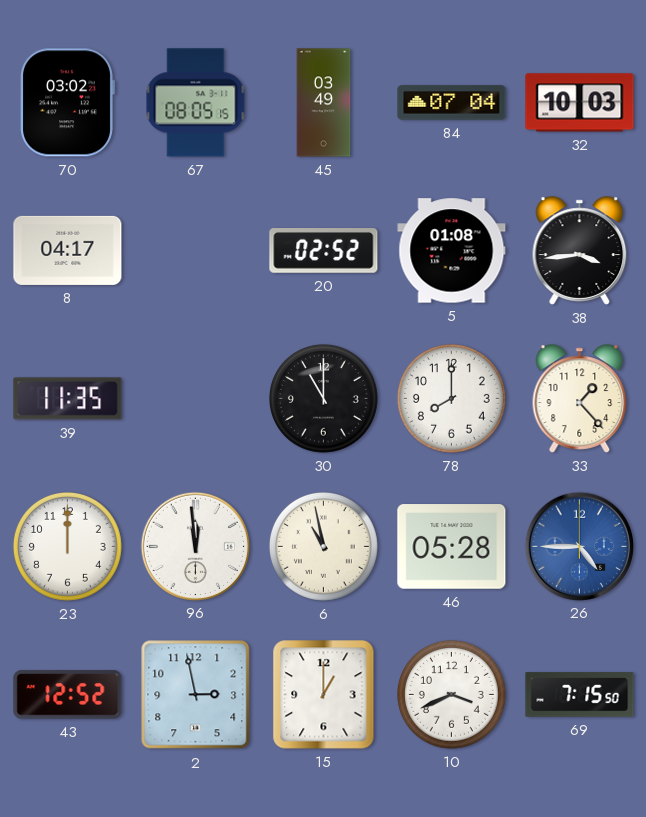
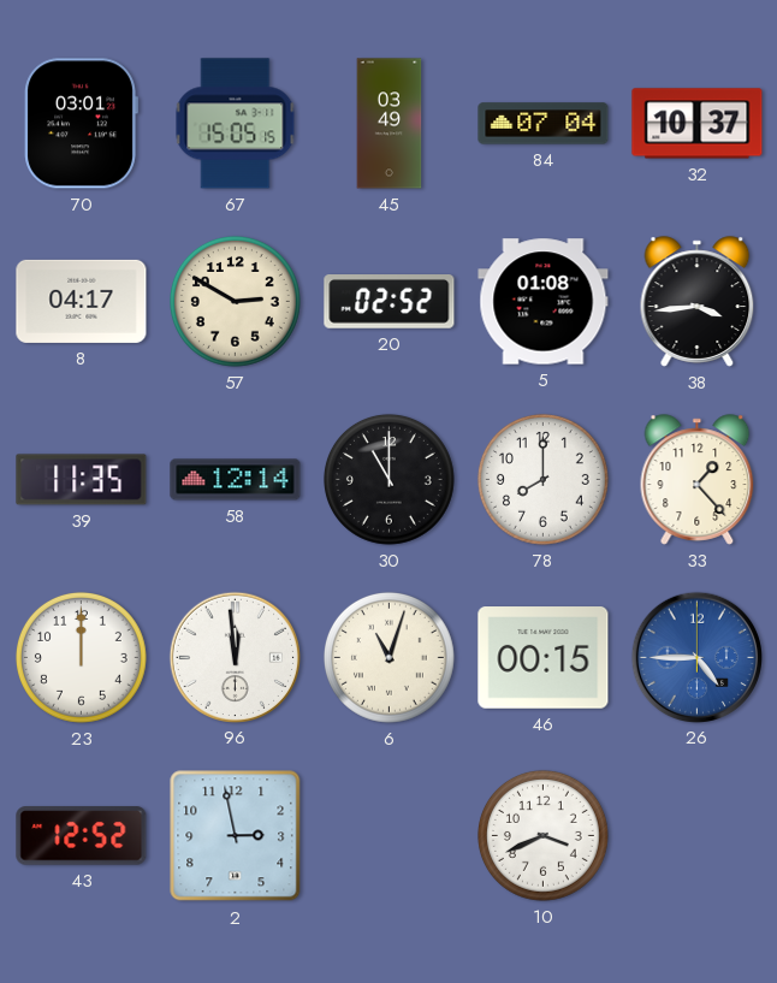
70: 03:02 -> 03:01
67: 08:05 -> 15:05
32: 10:03 -> 10:37
57: none -> 2:50
58: none -> 12:14
6: 10:58 -> 11:03
46: 05:28 -> 00:15
15: 1:00 -> none
69: 7:15 -> none
